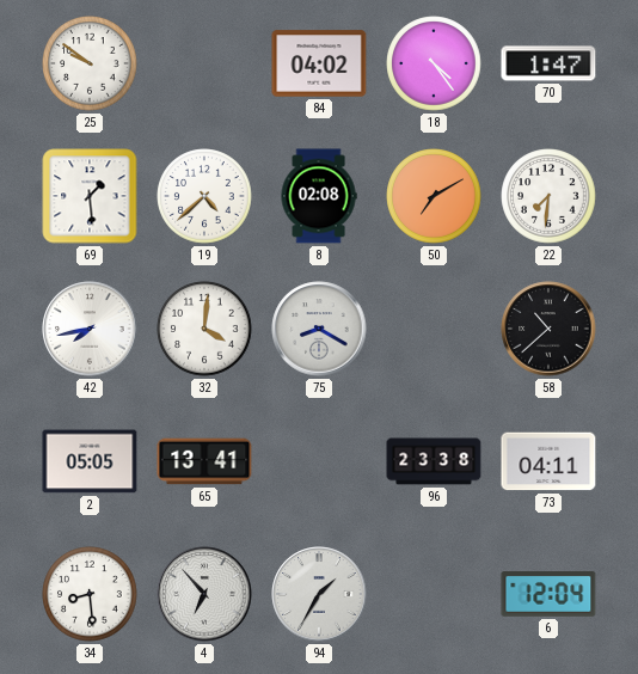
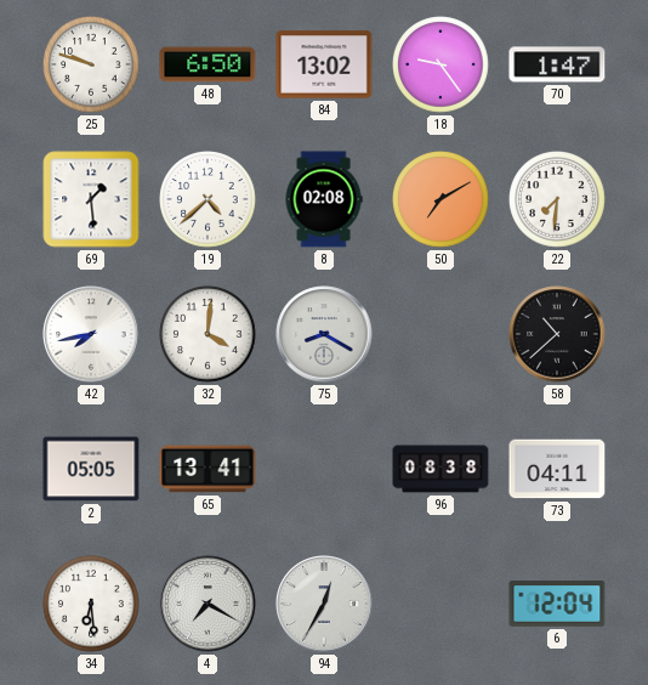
25: 9:51 -> 9:48
48: none -> 6:50
84: 04:02 -> 13:02
18: 4:24 -> 9:24
96: 23:38 -> 08:38
34: 8:29 -> 6:29
4: 6:53 -> 7:20
94: 1:35 -> 12:35
